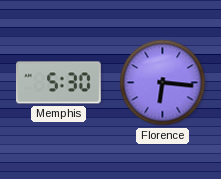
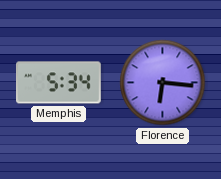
Memphis: 5:30 -> 5:34
